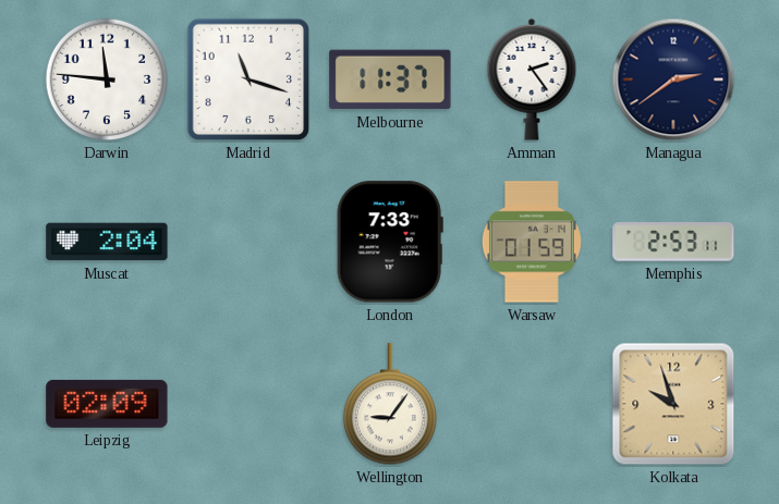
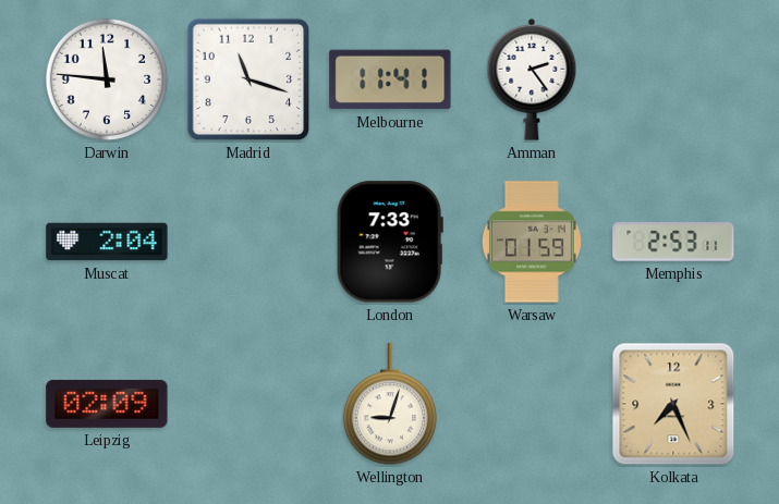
Melbourne: 11:37 -> 11:41
Managua: 2:39 -> none
Wellington: 9:06 -> 9:03
Kolkata: 9:57 -> 7:26
